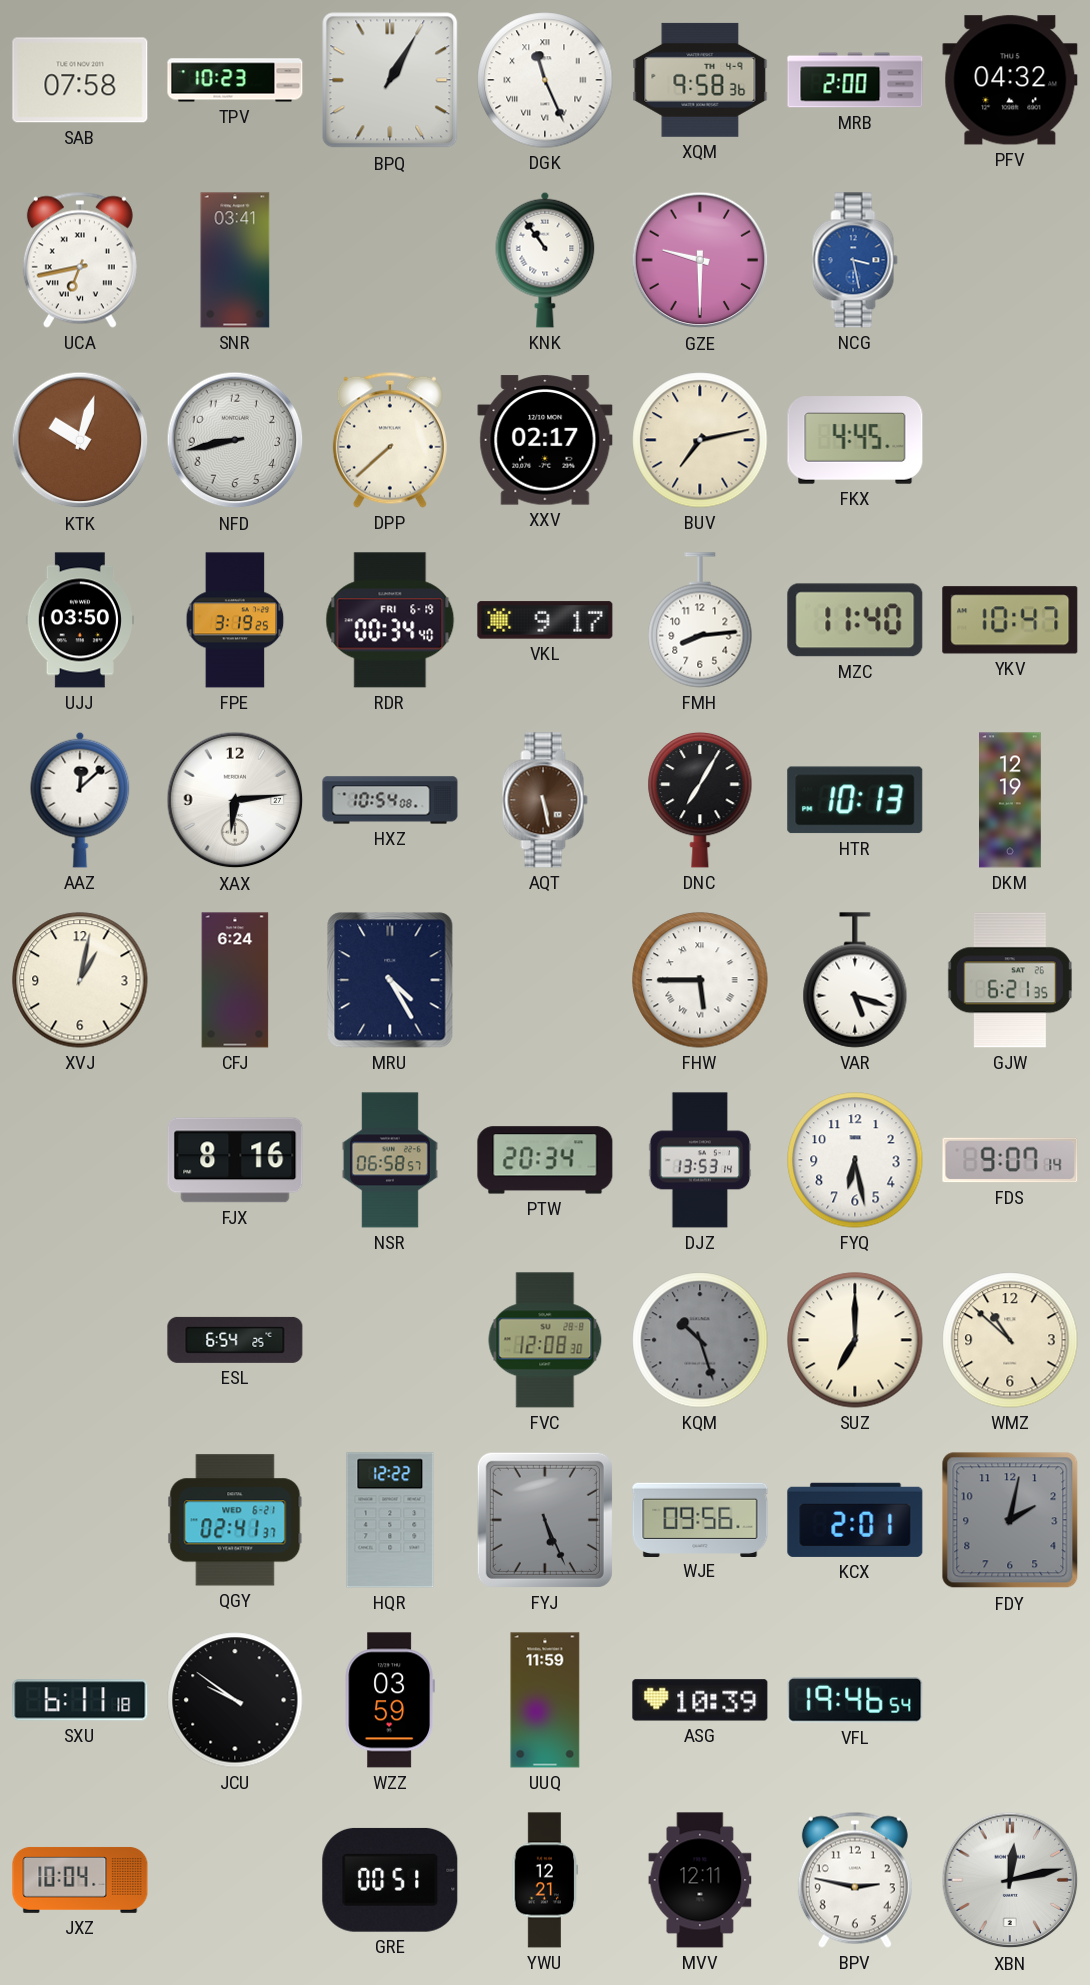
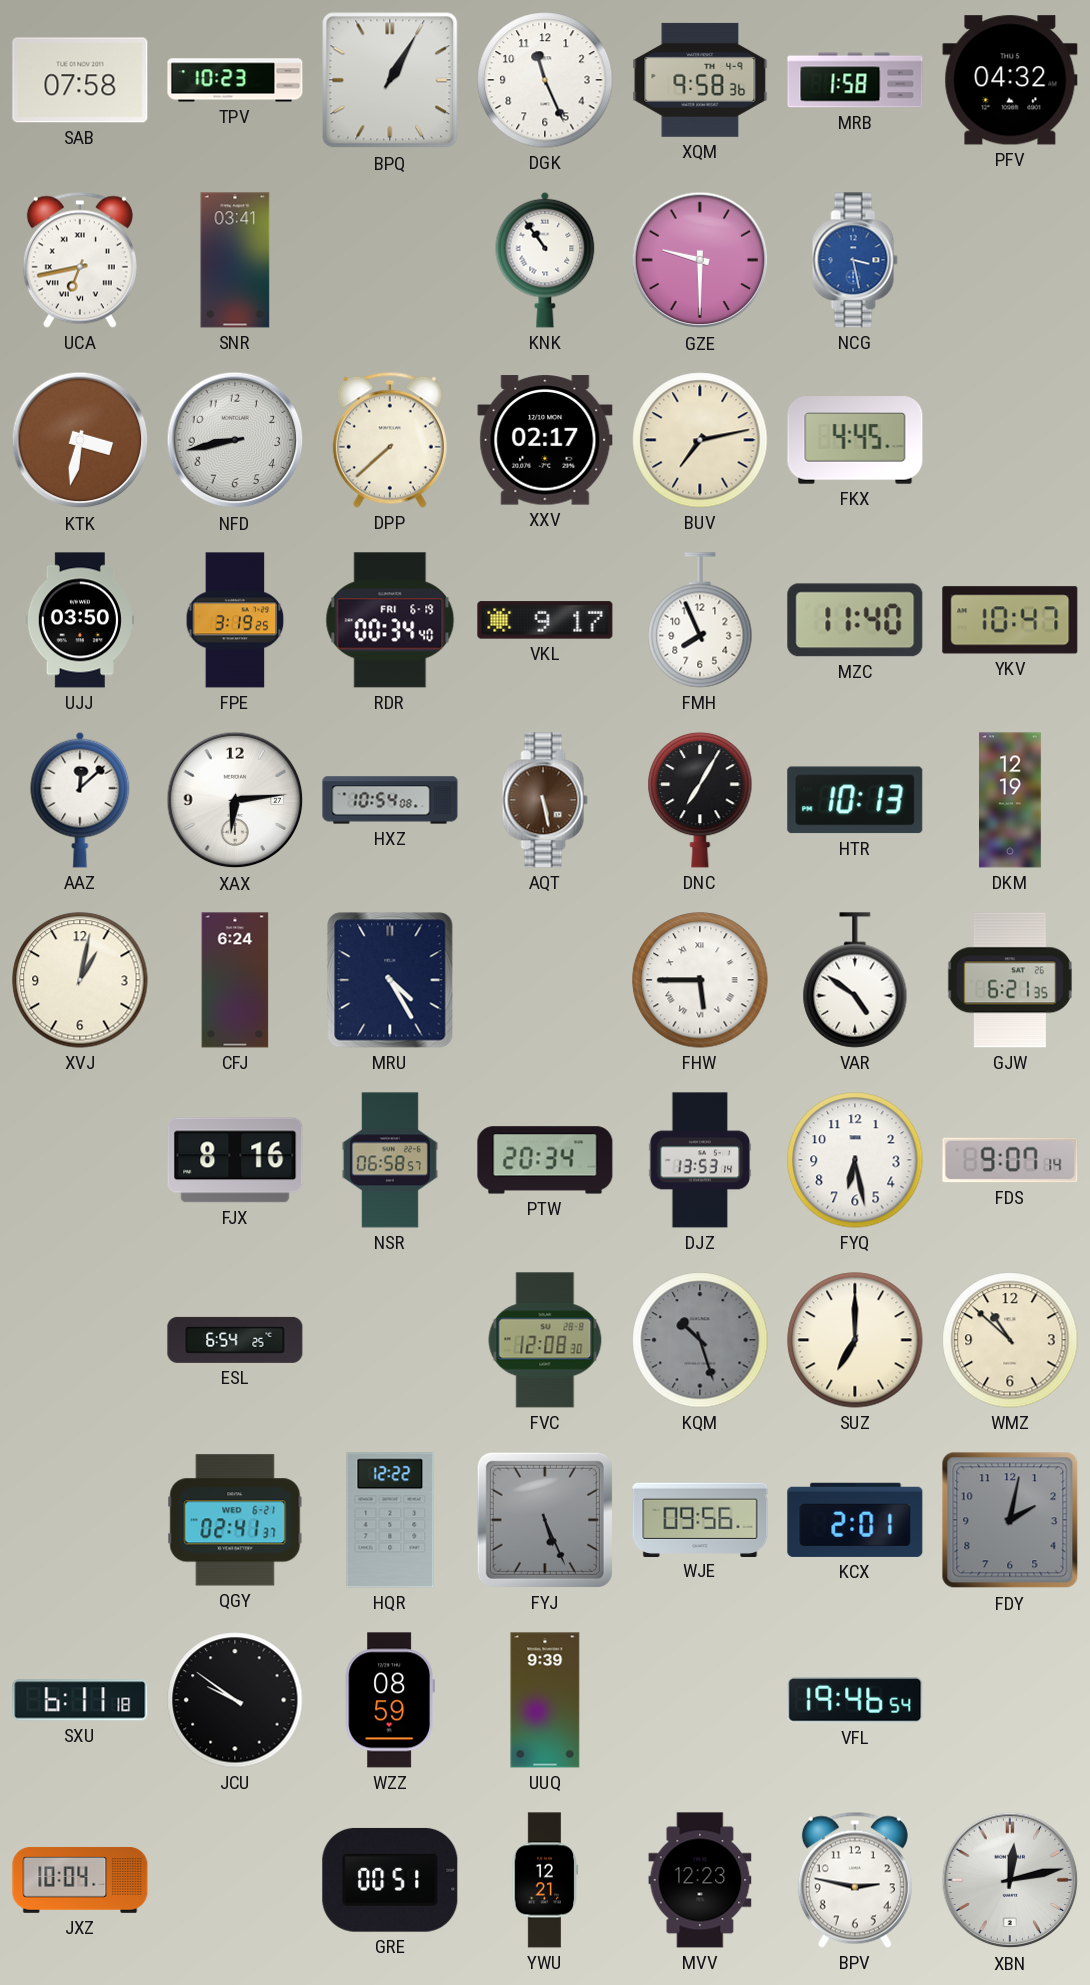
DGK numerals: Roman -> Arabic
MRB: 2:00 -> 1:58
KTK: 10:03 -> 3:32
FMH: 8:14 -> 7:56
VAR: 5:18 -> 4:51
WZZ: 03:59 -> 08:59
UUQ: 11:59 -> 9:39
ASG: 10:39 -> none
MVV: 12:11 -> 12:23
